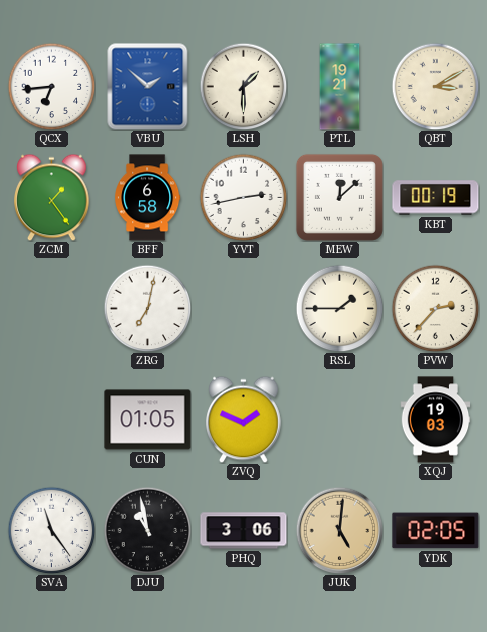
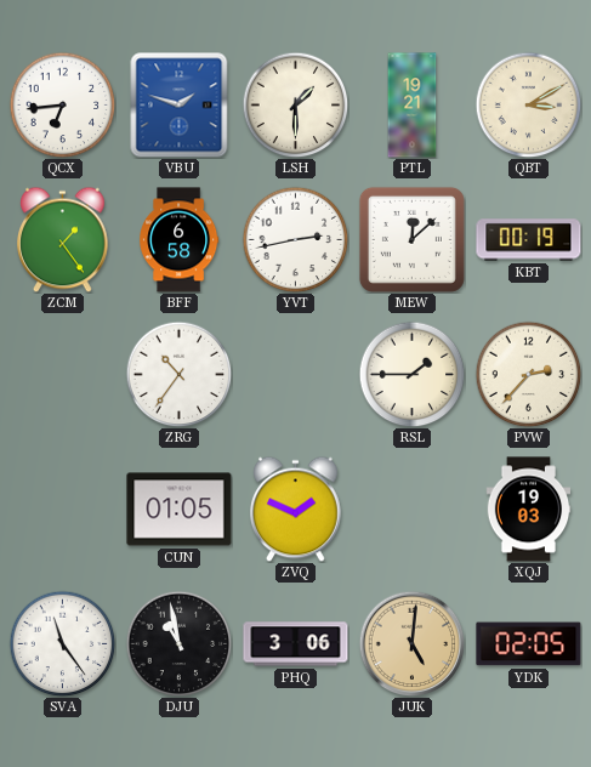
VBU: 1:52 -> 1:48
ZRG: 7:02 -> 10:36
